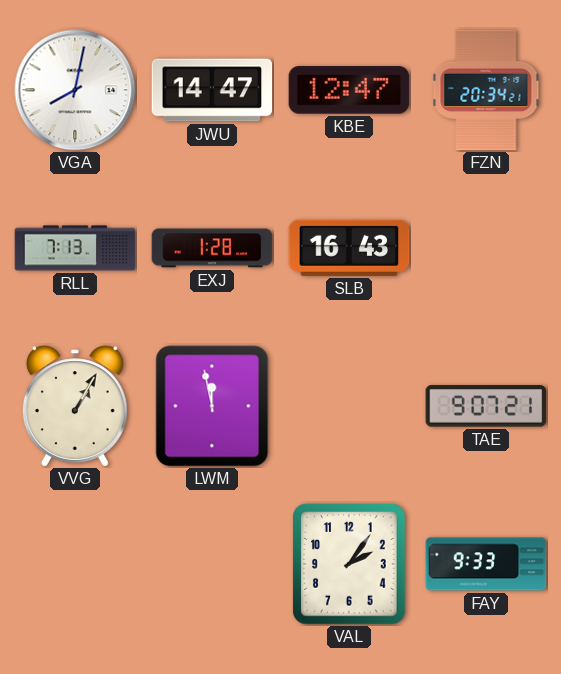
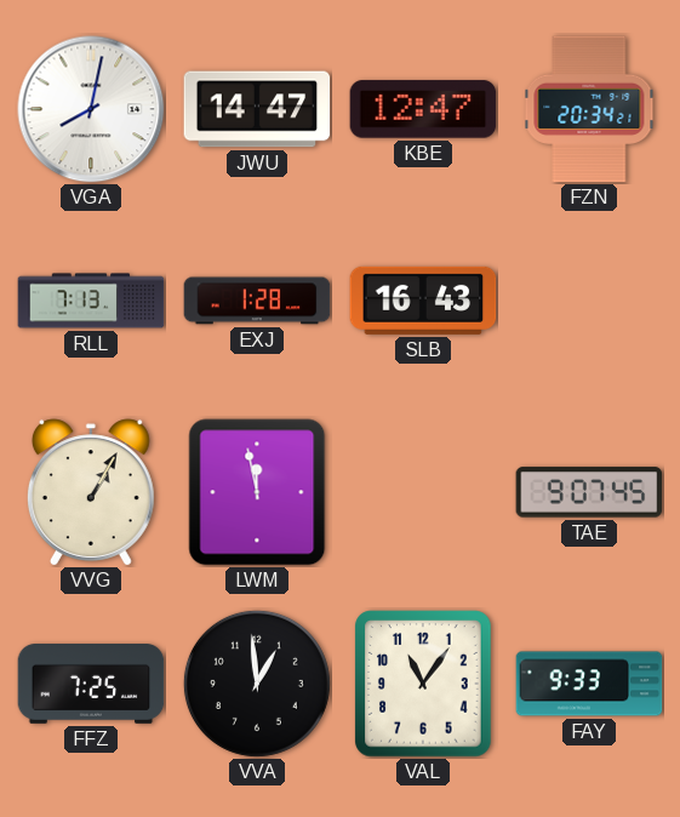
TAE: 9:07:21 -> 9:07:45
FFZ: none -> 7:25
VVA: none -> 12:59
VAL: 2:06 -> 11:06
